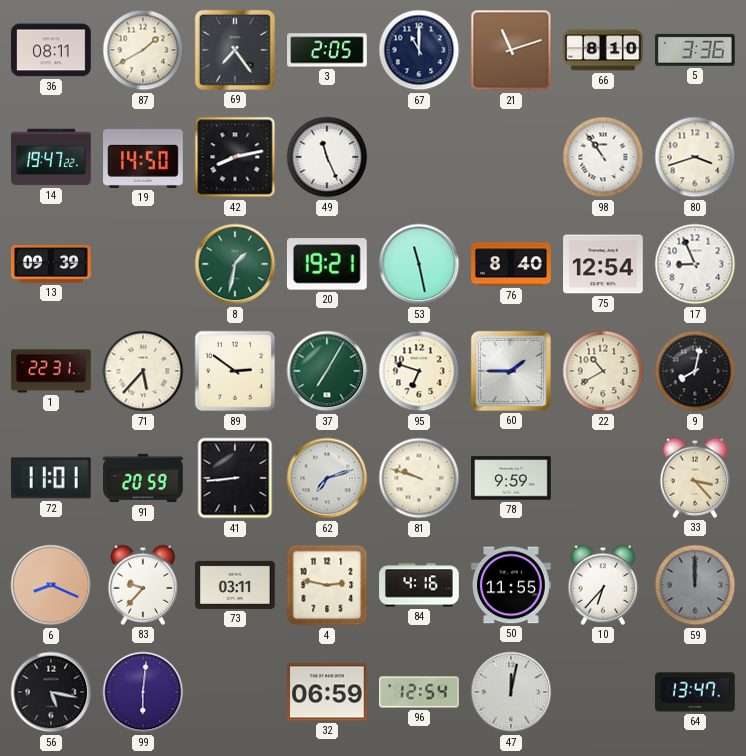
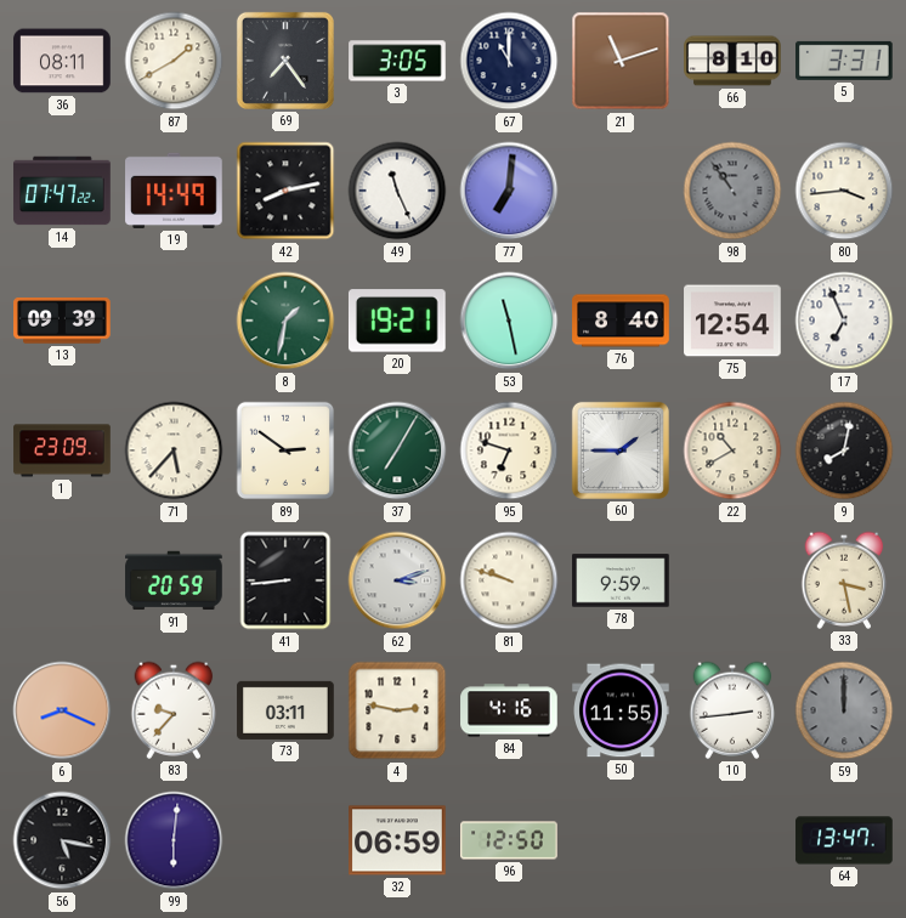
3: 2:05 -> 3:05
5: 3:36 -> 3:31
14: 19:47 -> 07:47
19: 14:50 -> 14:49
77: none -> 7:01
98 dial: white -> grey
80: 3:42 -> 3:44
17: 8:56 -> 6:56
1: 22:31 -> 23:09
72: 11:01 -> none
62: 7:12 -> 3:12
33: 3:23 -> 3:28
10: 6:37 -> 2:44
96: 12:54 -> 12:50
47: 12:02 -> none
